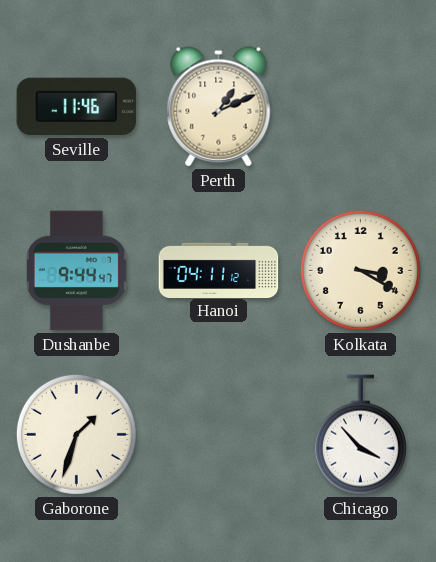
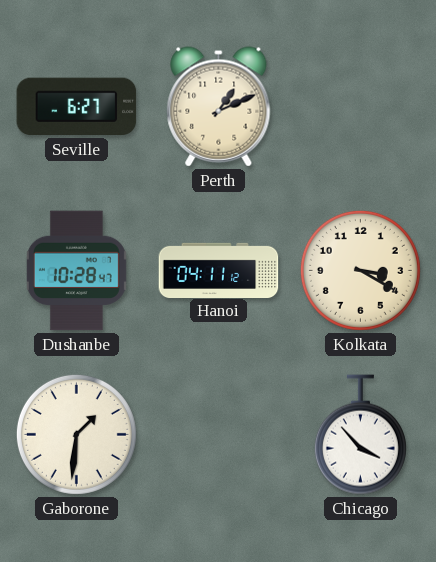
Seville: 11:46 -> 6:27
Dushanbe: 9:44 -> 10:28
Gaborone: 1:33 -> 1:31
